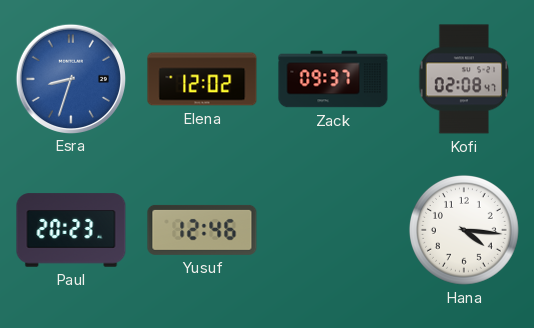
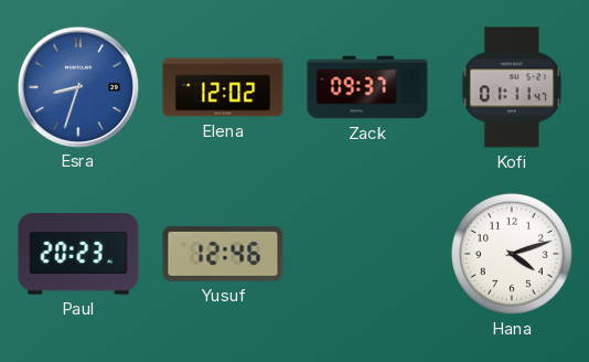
Kofi: 02:08 -> 01:11
Hana: 4:16 -> 4:12
